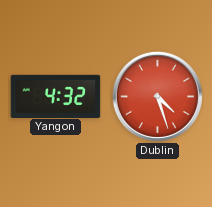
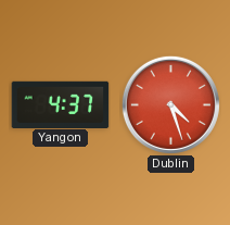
Yangon: 4:32 -> 4:37
